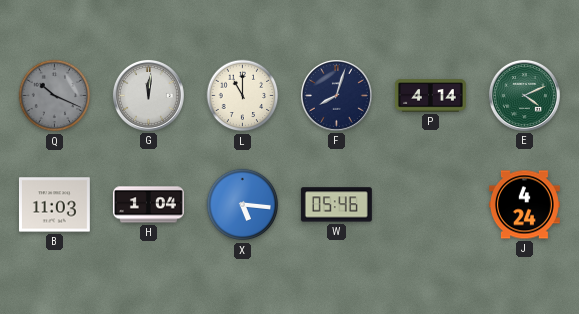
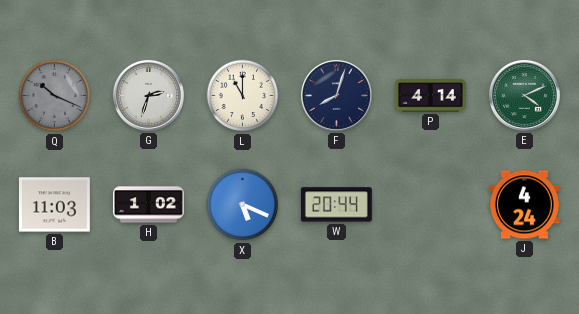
G: 12:01 -> 2:33
H: 1:04 -> 1:02
X: 5:16 -> 5:19
W: 05:46 -> 20:44
